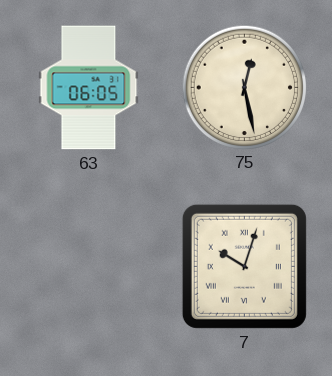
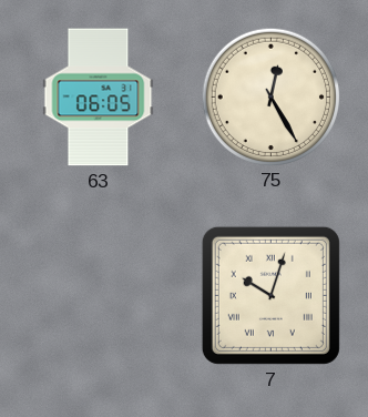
75: 12:28 -> 12:25
